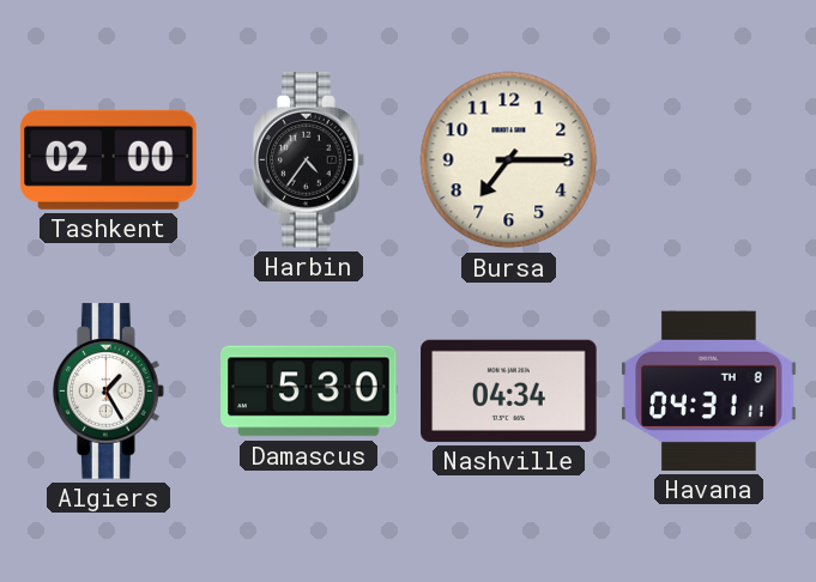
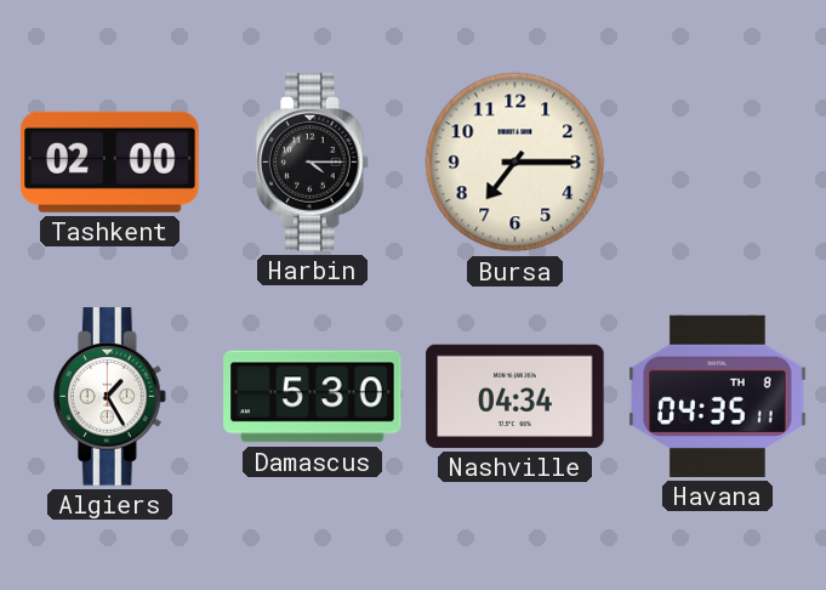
Harbin: 4:36 -> 4:15
Havana: 04:31 -> 04:35
